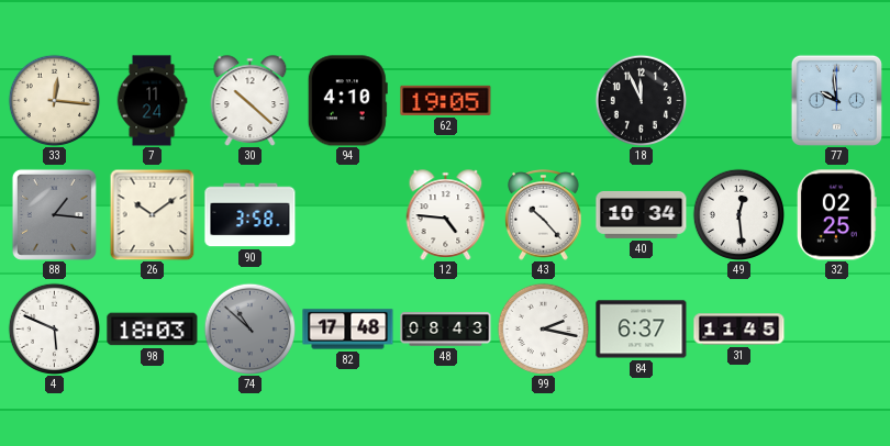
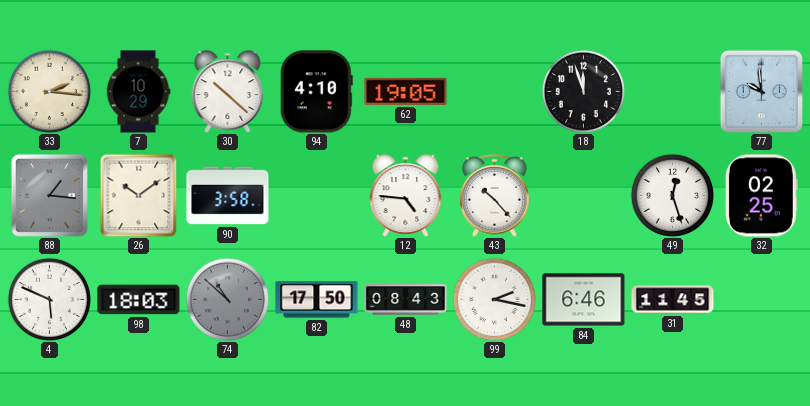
33: 12:16 -> 2:16
7: 11:24 -> 10:29
18: 11:56 -> 11:57
40: 10:34 -> none
49: 12:29 -> 12:27
82: 17:48 -> 17:50
84: 6:37 -> 6:46
